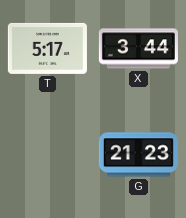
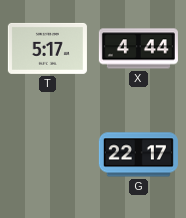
X: 3:44 -> 4:44
G: 21:23 -> 22:17
